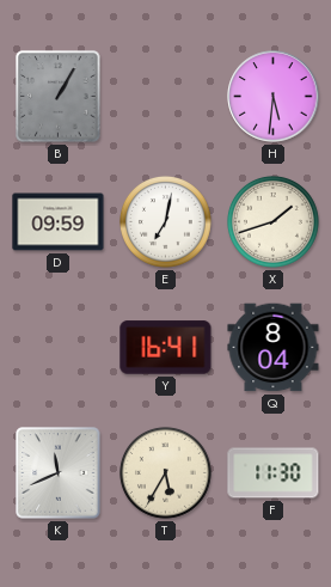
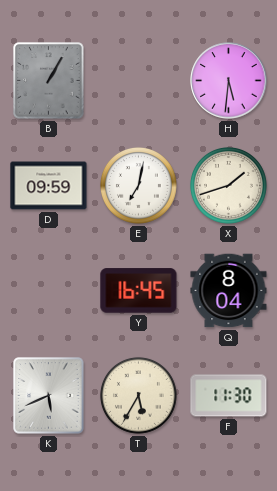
Y: 16:41 -> 16:45
K: 11:41 -> 5:41
